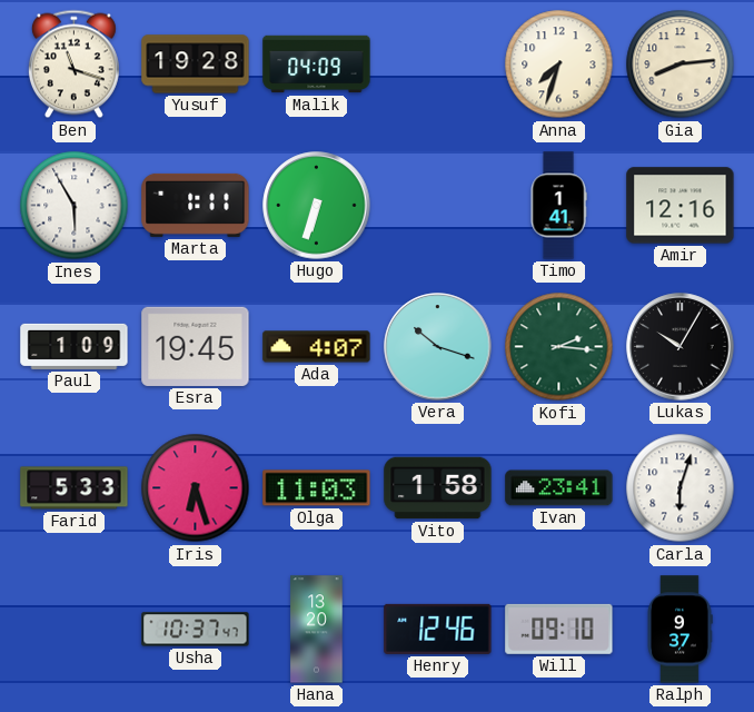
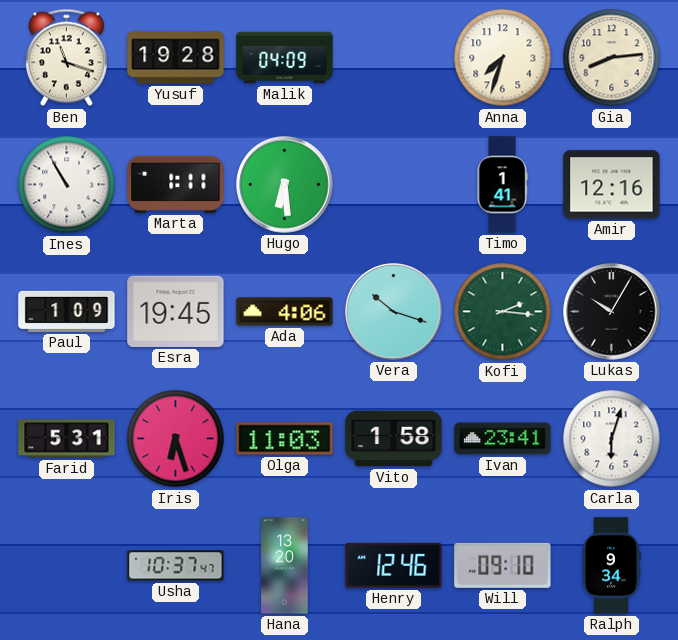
Ines: 5:55 -> 10:55
Hugo: 6:33 -> 6:29
Ada: 4:07 -> 4:06
Farid: 5:33 -> 5:31
Ralph: 9:37 -> 9:34
